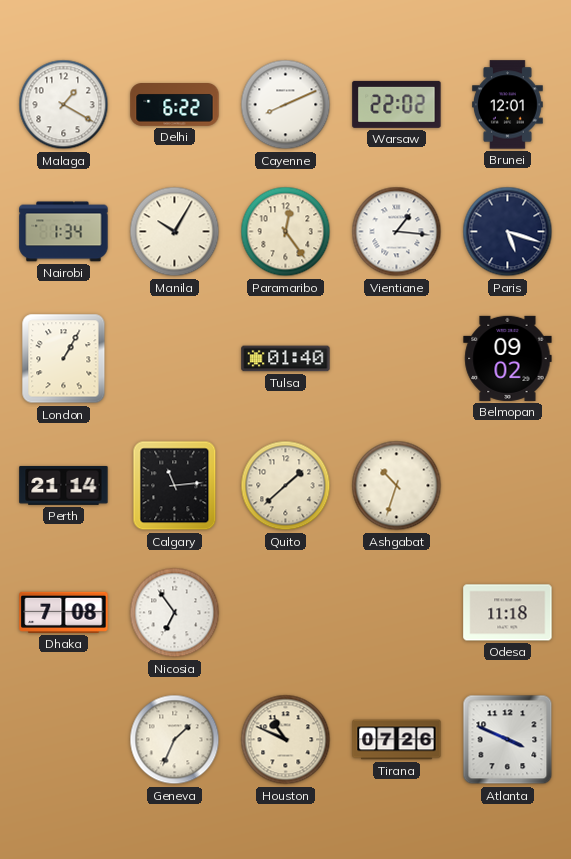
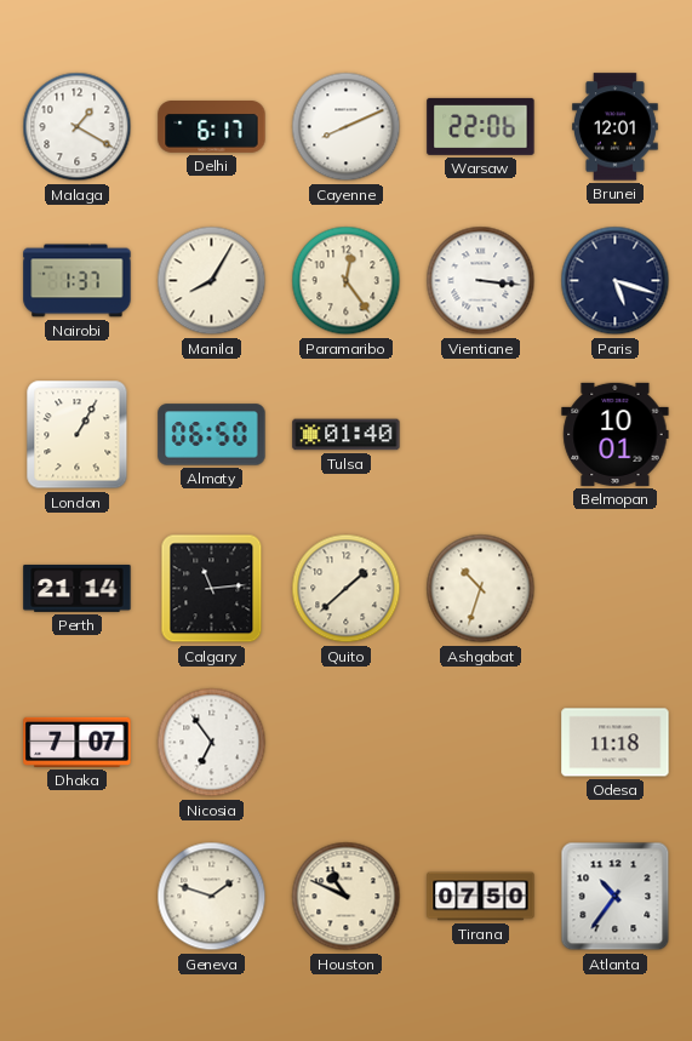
Delhi: 6:22 -> 6:17
Warsaw: 22:02 -> 22:06
Nairobi: 1:34 -> 1:37
Manila: 10:05 -> 8:05
Vientiane: 1:16 -> 3:16
Almaty: none -> 06:50
Belmopan: 09:02 -> 10:01
Dhaka: 7:08 -> 7:07
Geneva: 1:34 -> 1:48
Tirana: 07:26 -> 07:50
Atlanta: 3:49 -> 10:36
